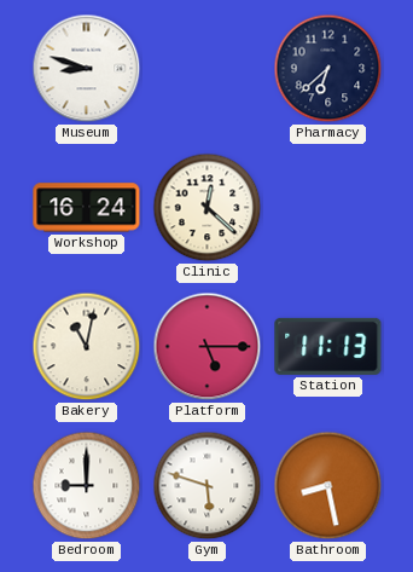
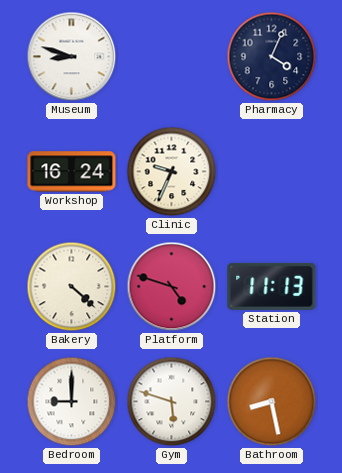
Pharmacy: 6:38 -> 4:04
Clinic: 12:22 -> 9:34
Bakery: 11:02 -> 4:22
Platform: 5:15 -> 4:48
